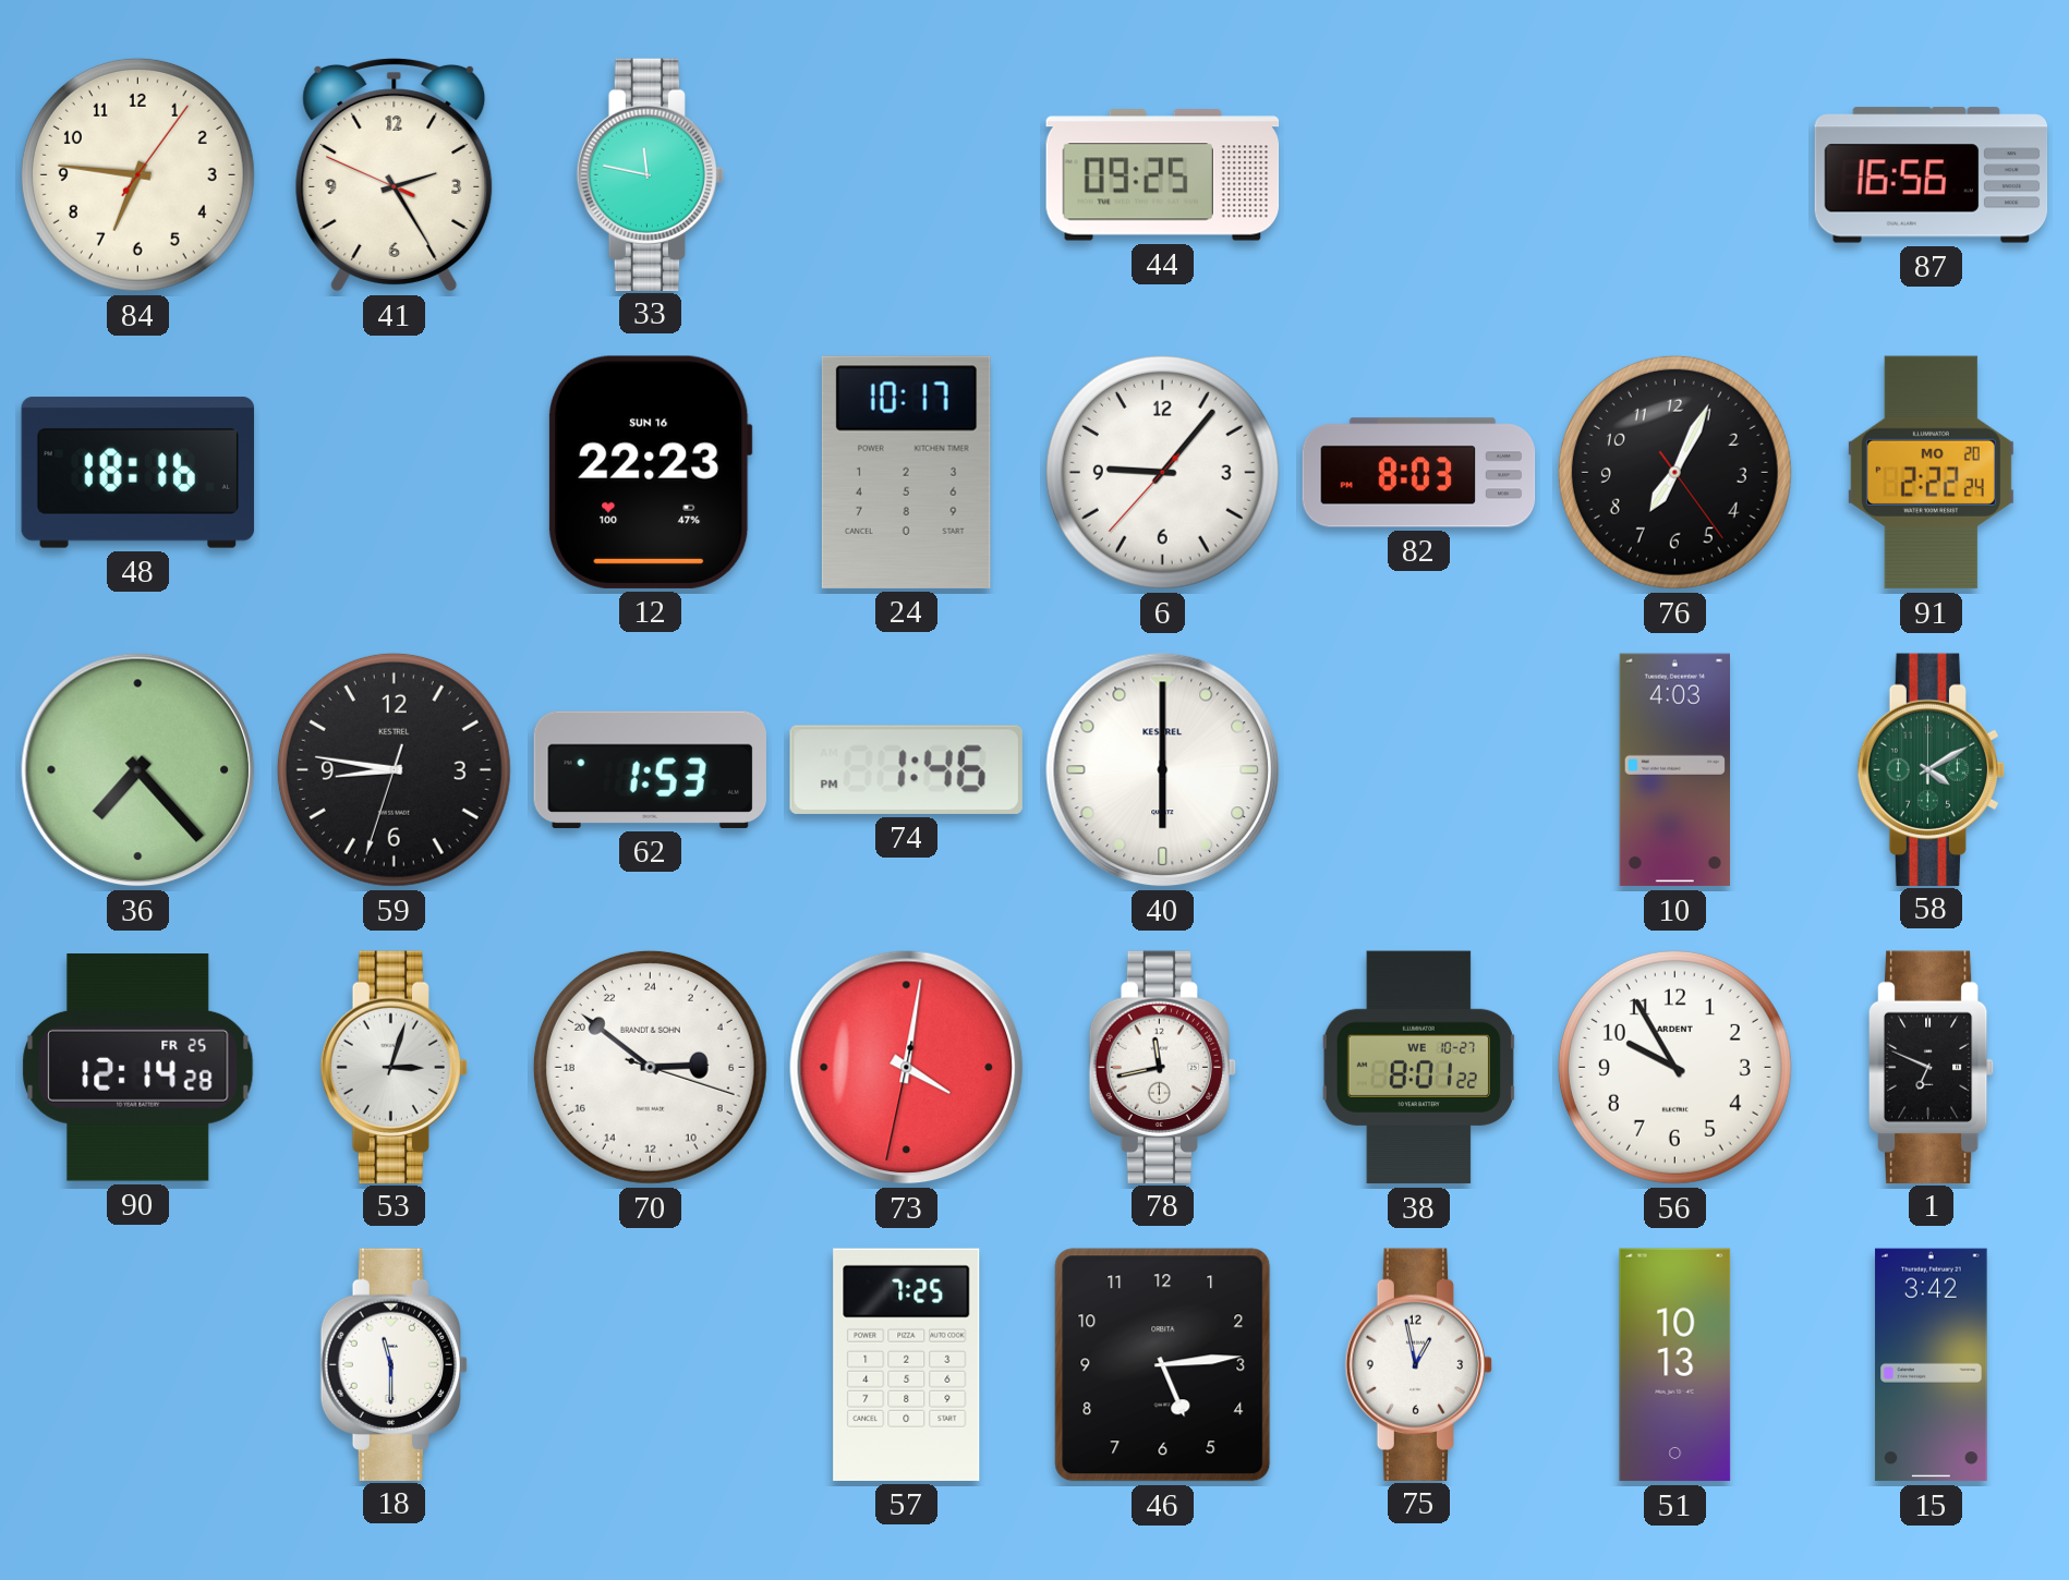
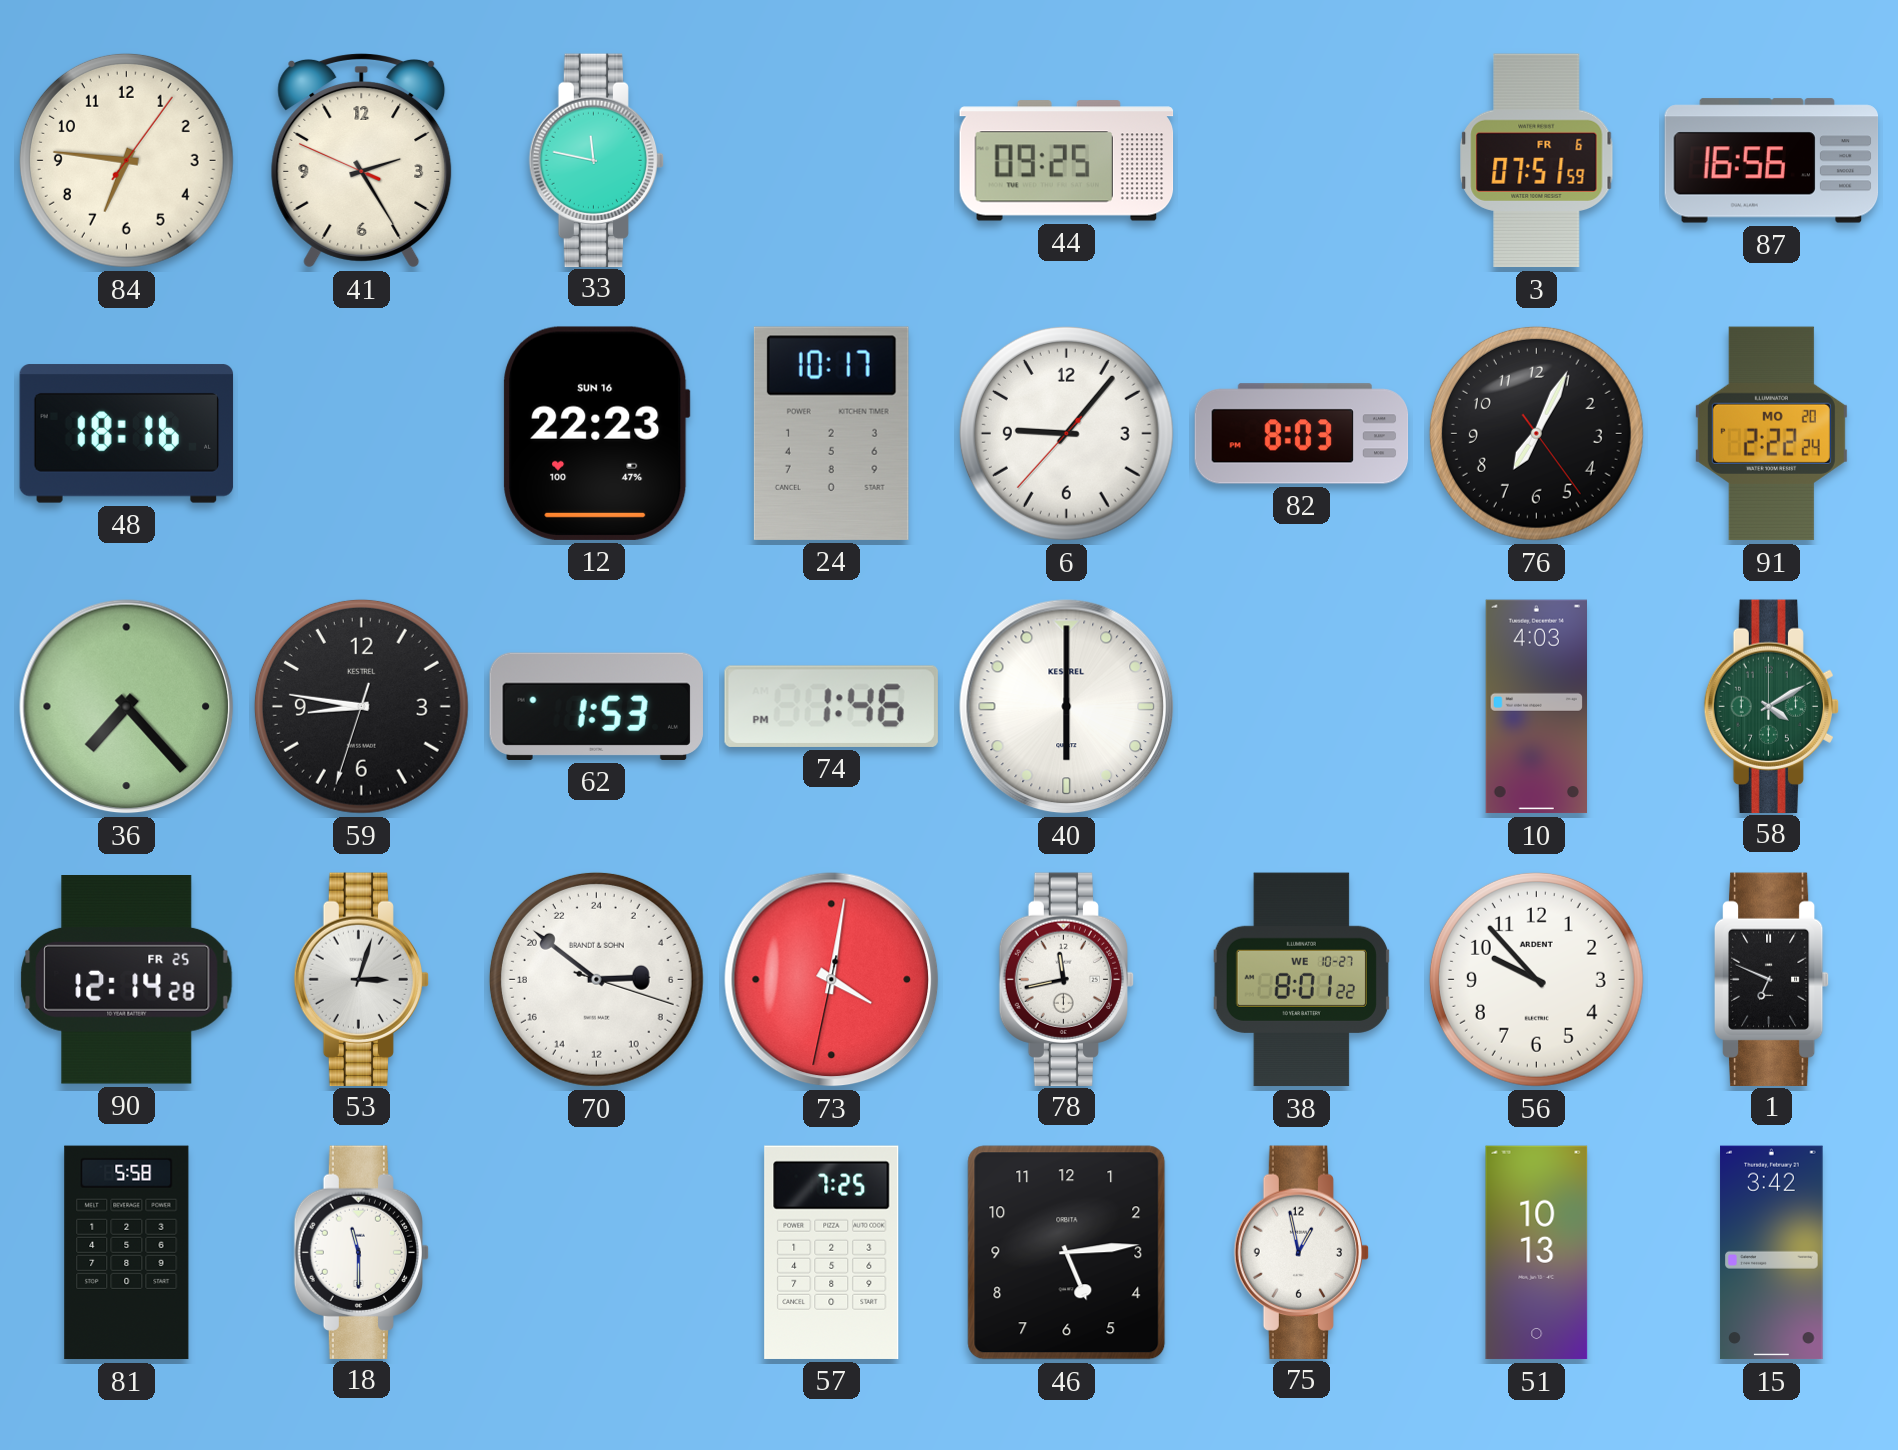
3: none -> 07:51
56: 9:55 -> 9:53
81: none -> 5:58
